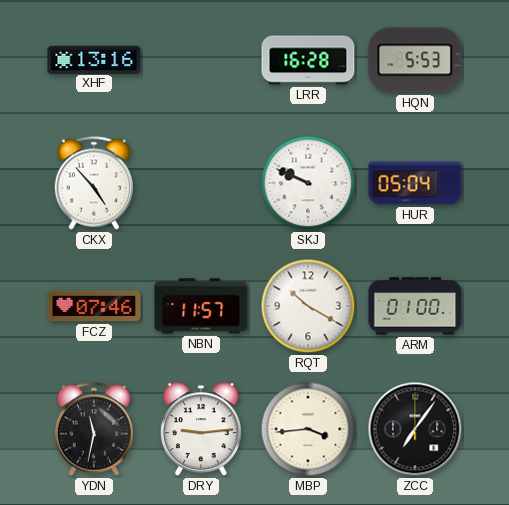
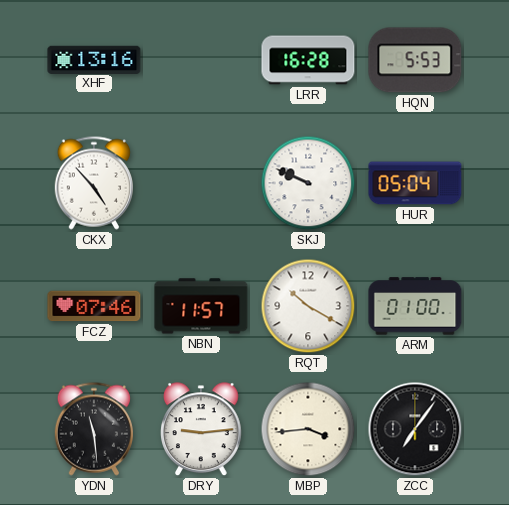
YDN: 11:32 -> 11:29
